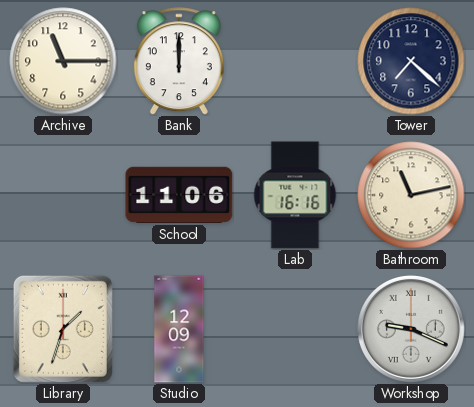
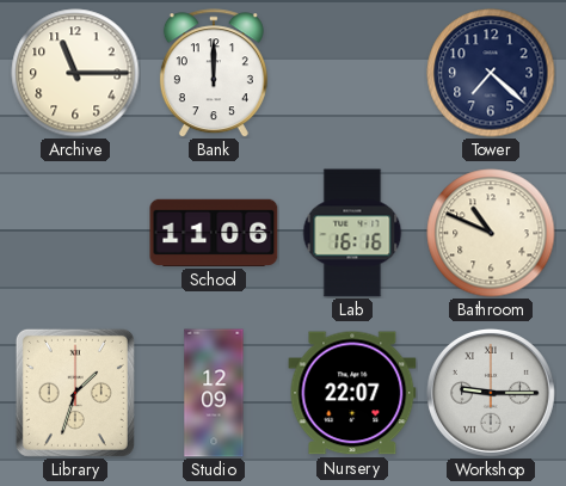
Bathroom: 11:13 -> 10:49
Nursery: none -> 22:07
Workshop: 9:19 -> 9:15
